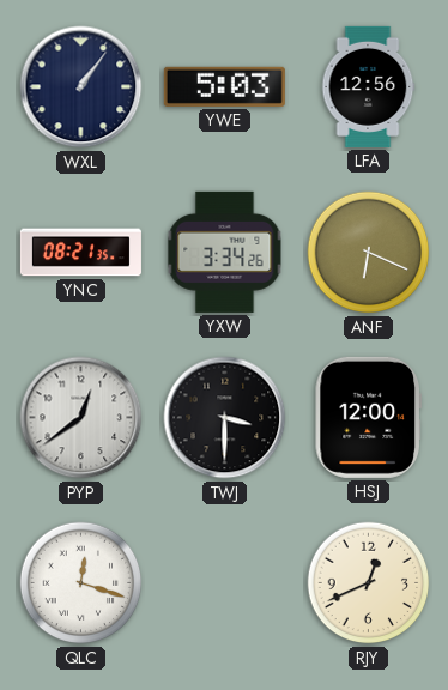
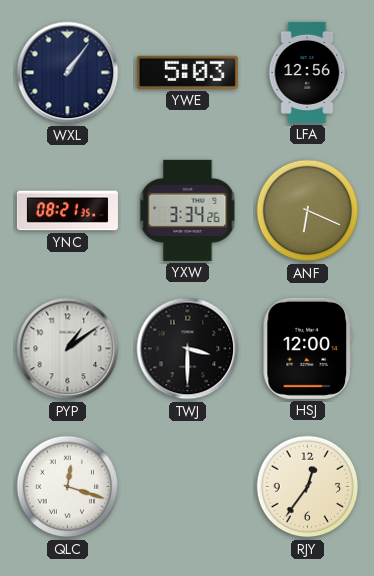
PYP: 12:39 -> 1:09
RJY: 12:41 -> 12:36
